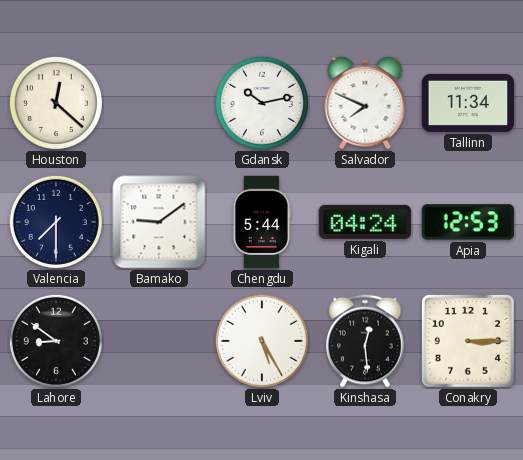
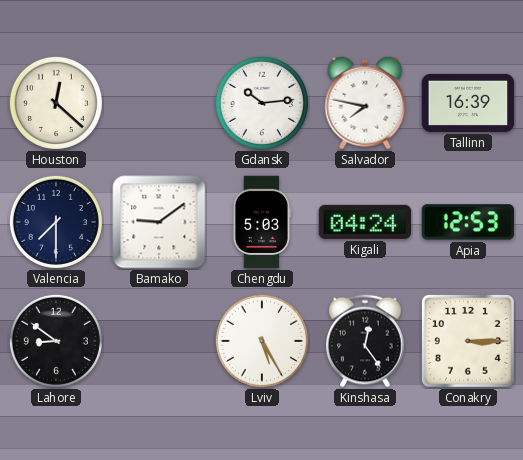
Gdansk: 10:13 -> 10:14
Salvador: 7:49 -> 7:47
Tallinn: 11:34 -> 16:39
Chengdu: 5:44 -> 5:03
Kinshasa: 12:29 -> 12:24
